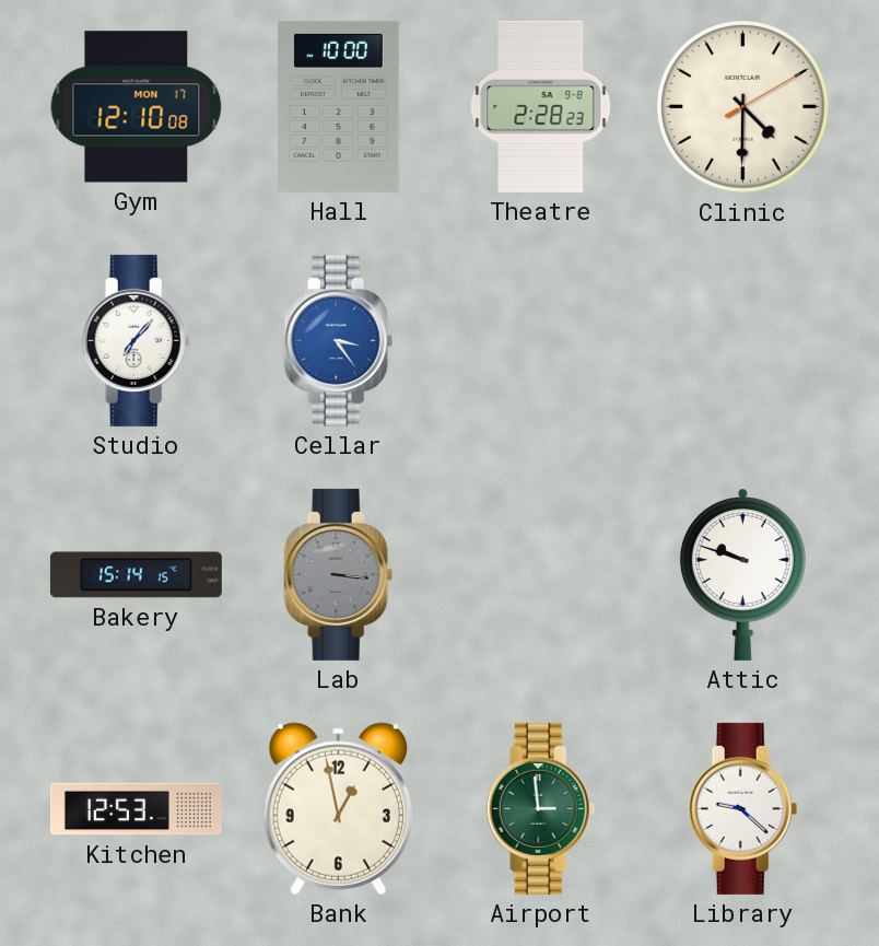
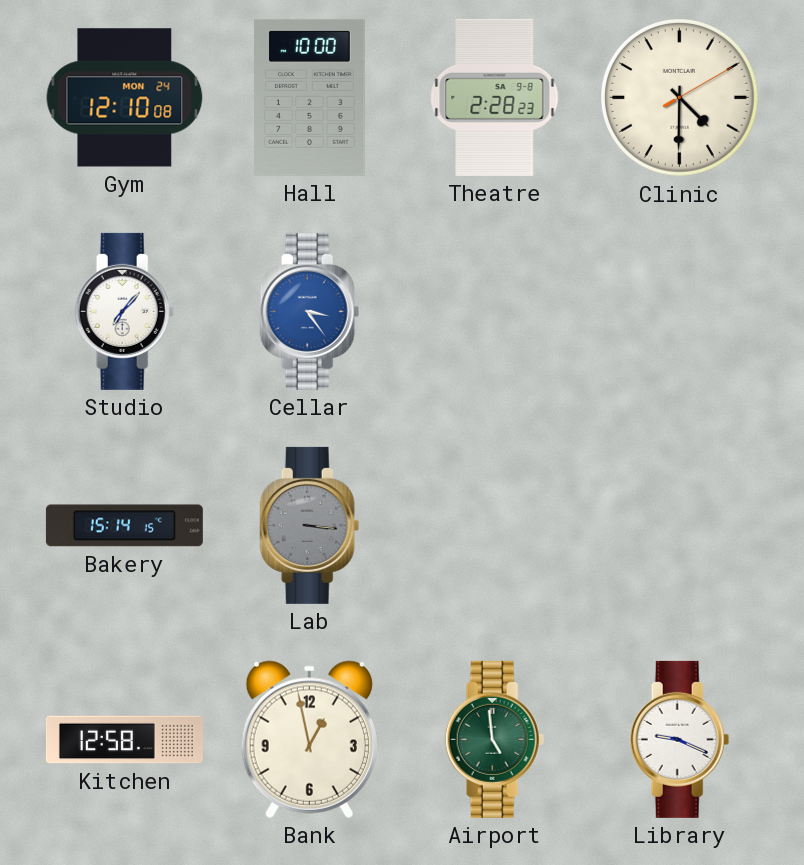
Gym date: MON 17 -> MON 24
Attic: 9:48 -> none
Kitchen: 12:53 -> 12:58
Airport: 2:59 -> 4:59
Library: 9:22 -> 9:19
